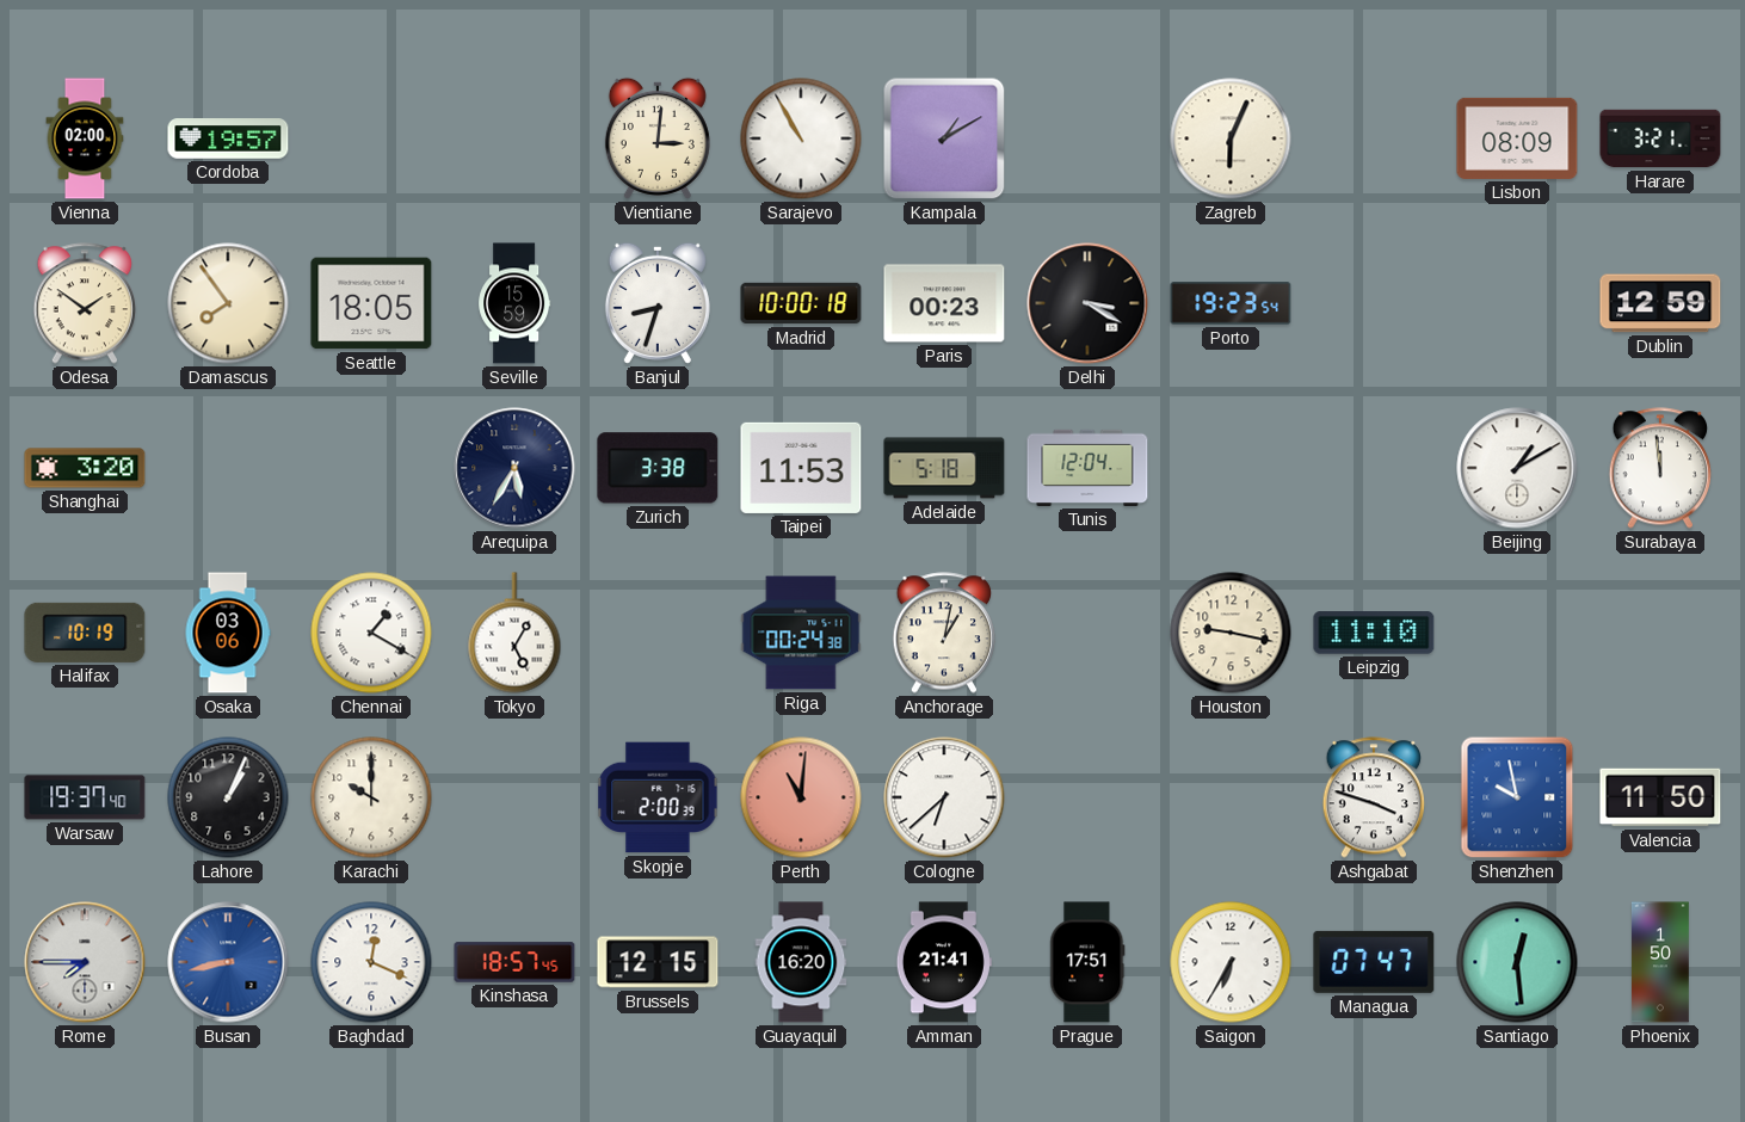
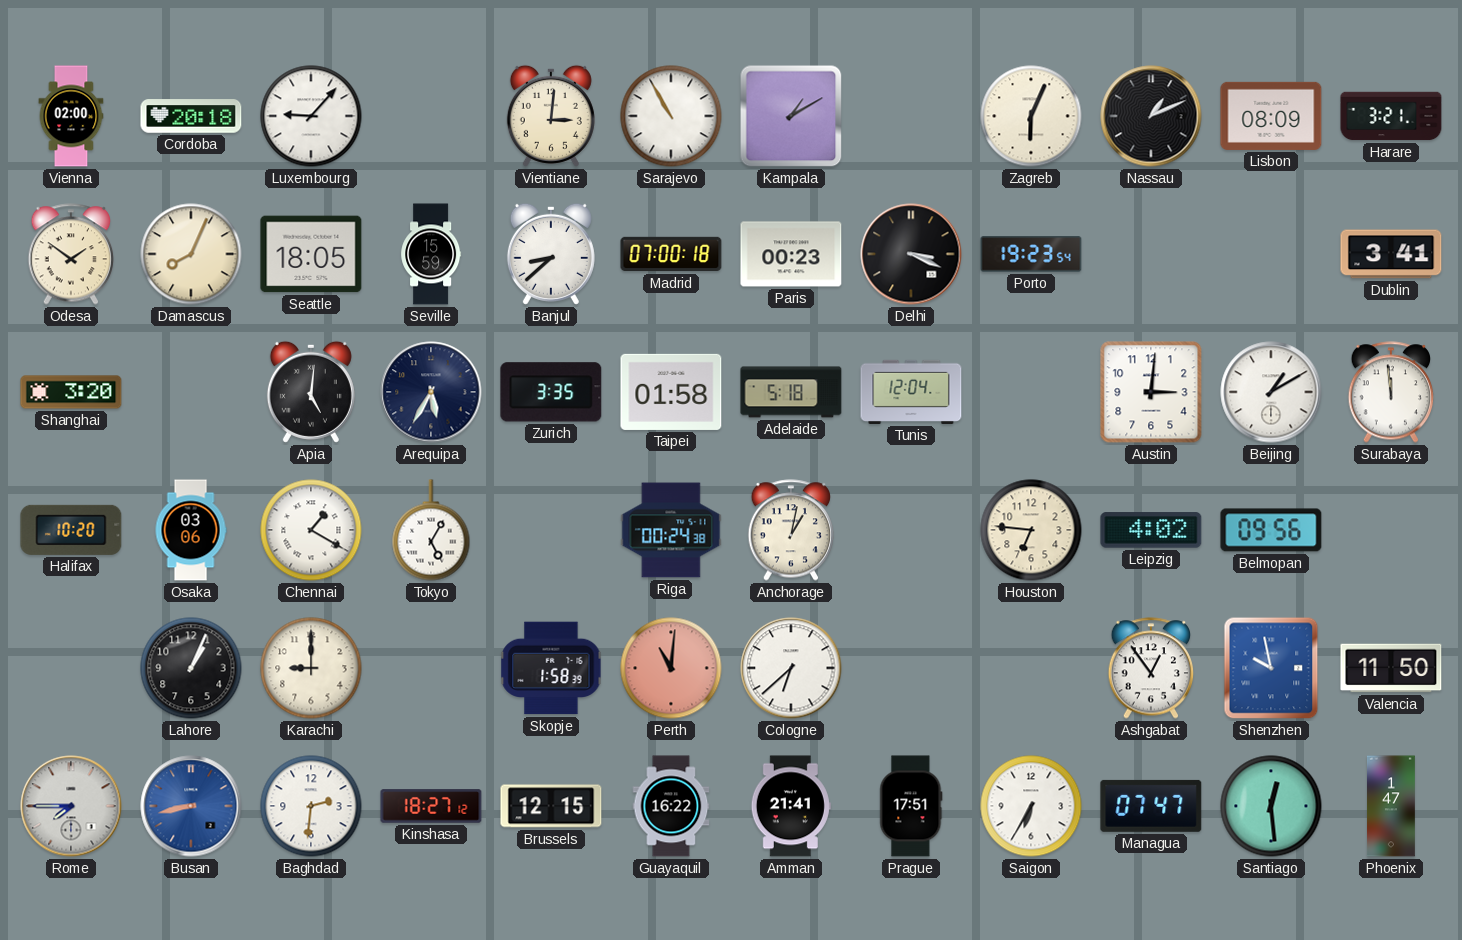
Cordoba: 19:57 -> 20:18
Luxembourg: none -> 9:07
Nassau: none -> 1:11
Damascus: 7:54 -> 8:04
Banjul: 8:33 -> 8:38
Madrid: 10:00 -> 07:00
Delhi: 3:20 -> 3:19
Dublin: 12:59 -> 3:41
Apia: none -> 5:01
Zurich: 3:38 -> 3:35
Taipei: 11:53 -> 01:58
Austin: none -> 3:01
Halifax: 10:19 -> 10:20
Houston: 9:17 -> 6:46
Leipzig: 11:10 -> 4:02
Belmopan: none -> 09:56
Warsaw: 19:37 -> none
Karachi: 10:00 -> 9:00
Skopje: 2:00 -> 1:58
Ashgabat: 3:48 -> 12:54
Baghdad: 12:19 -> 2:31
Kinshasa: 18:57 -> 18:27
Guayaquil: 16:20 -> 16:22
Phoenix: 1:50 -> 1:47
